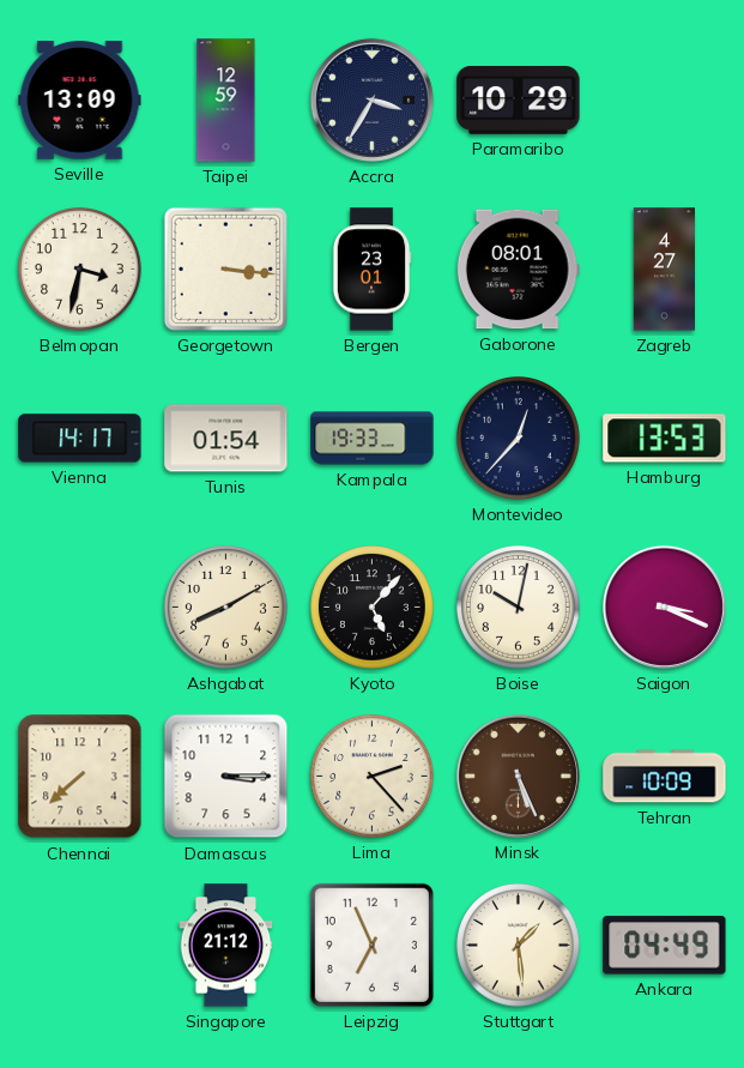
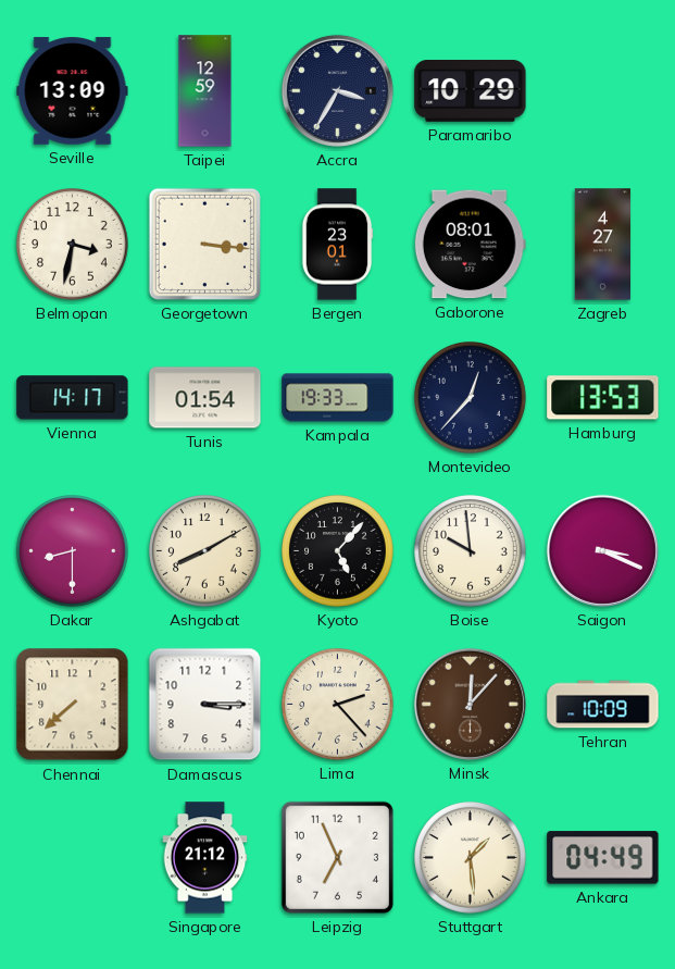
Dakar: none -> 8:30
Boise: 10:02 -> 9:59
Minsk: 5:26 -> 12:07
